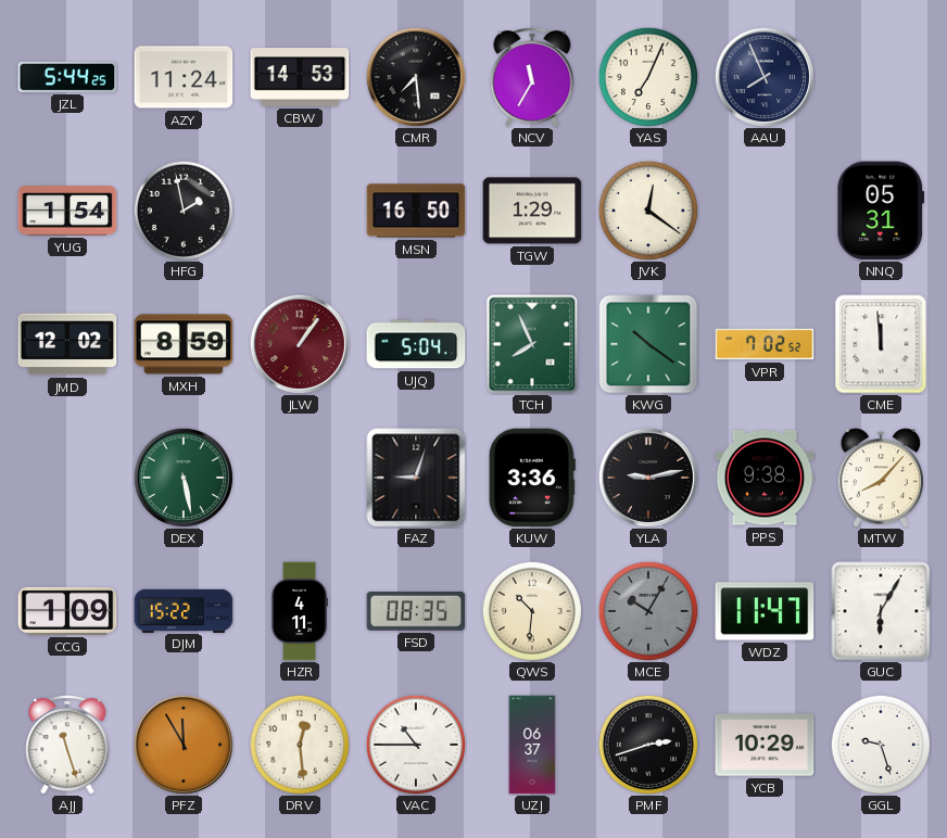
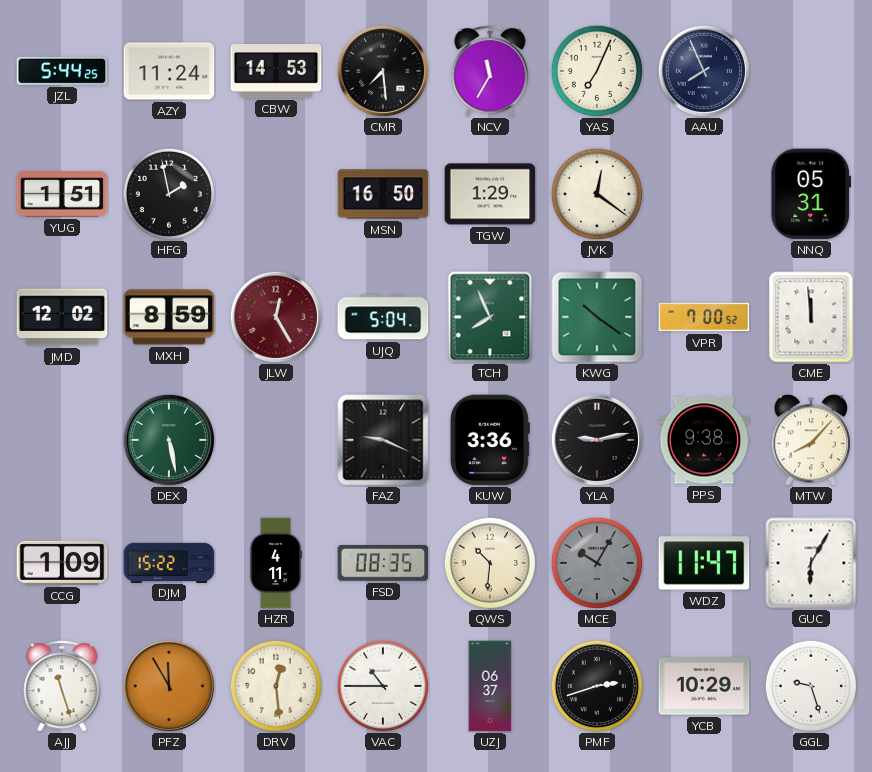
YUG: 1:54 -> 1:51
JLW: 1:06 -> 12:25
VPR: 7:02 -> 7:00
FAZ: 9:03 -> 9:19
